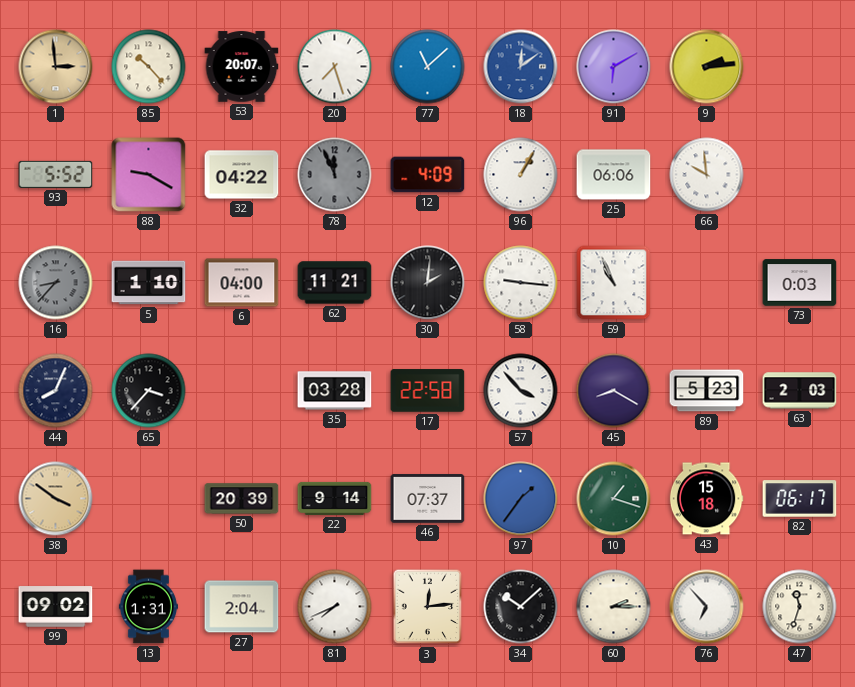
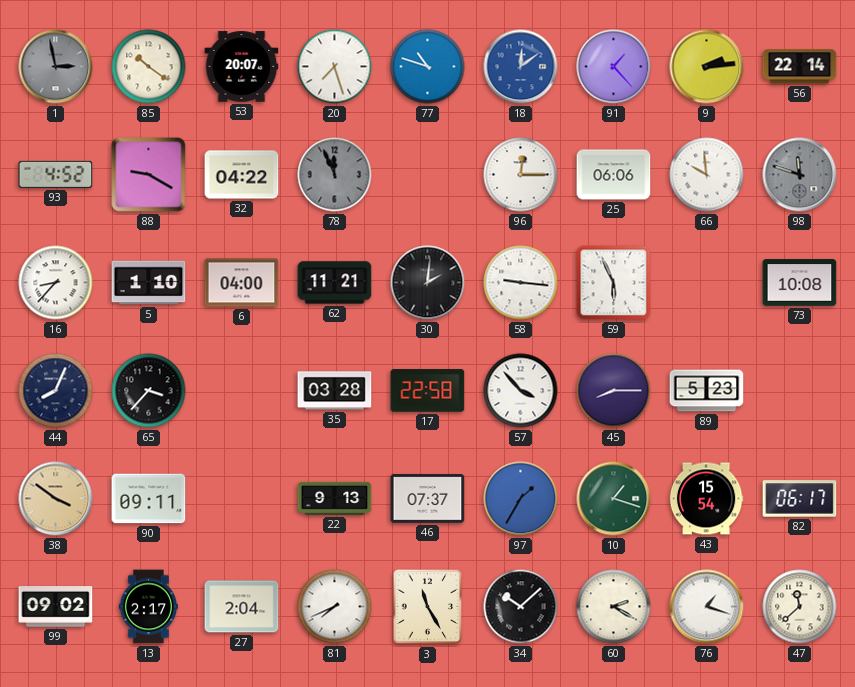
1: 2:59 -> 2:58
1 dial: champagne -> grey
85: 10:23 -> 10:21
77: 11:08 -> 10:48
91: 6:10 -> 1:23
56: none -> 22:14
93: 5:52 -> 4:52
12: 4:09 -> none
96: 1:05 -> 12:15
98: none -> 11:48
16 dial: grey -> white
59: 10:56 -> 5:56
73: 0:03 -> 10:08
45: 8:20 -> 8:15
63: 2:03 -> none
90: none -> 09:11
50: 20:39 -> none
22: 9:14 -> 9:13
97: 1:36 -> 1:35
43: 15:18 -> 15:54
13: 1:31 -> 2:17
3: 12:14 -> 11:25
60: 2:15 -> 2:20
76: 6:53 -> 1:18
47: 11:33 -> 11:38
